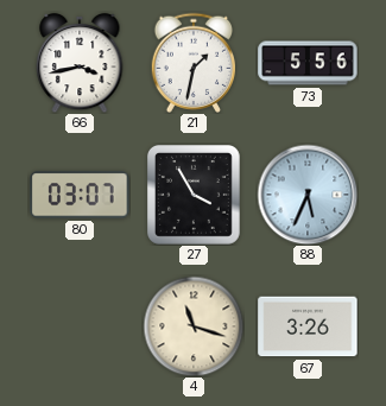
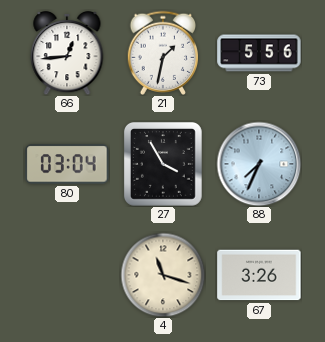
66: 3:43 -> 12:44
80: 03:07 -> 03:04
88: 5:34 -> 7:34
